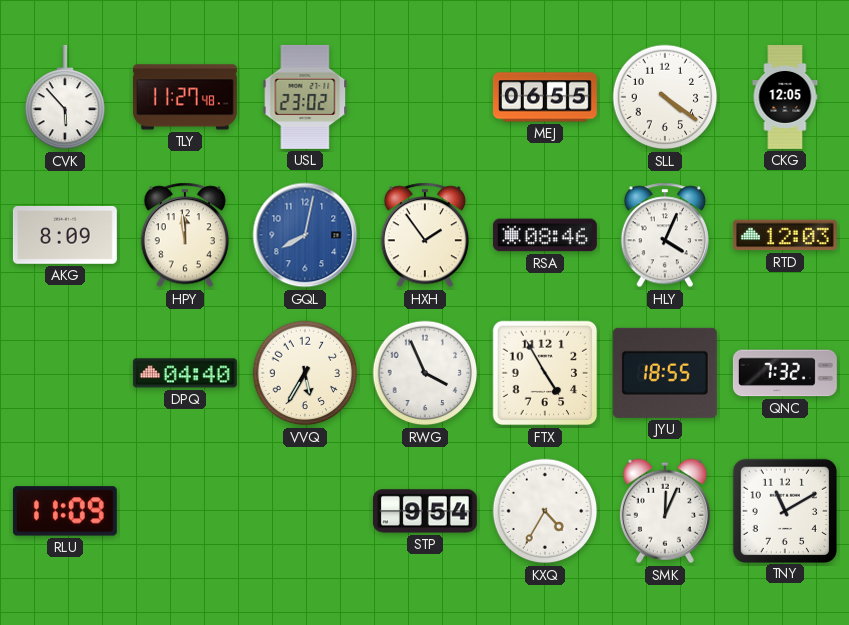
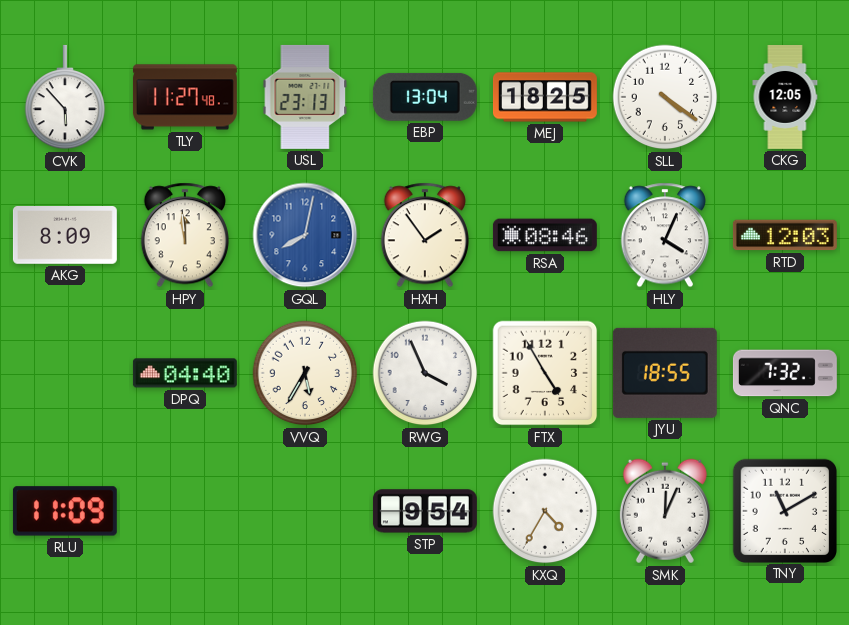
USL: 23:02 -> 23:13
EBP: none -> 13:04
MEJ: 06:55 -> 18:25
